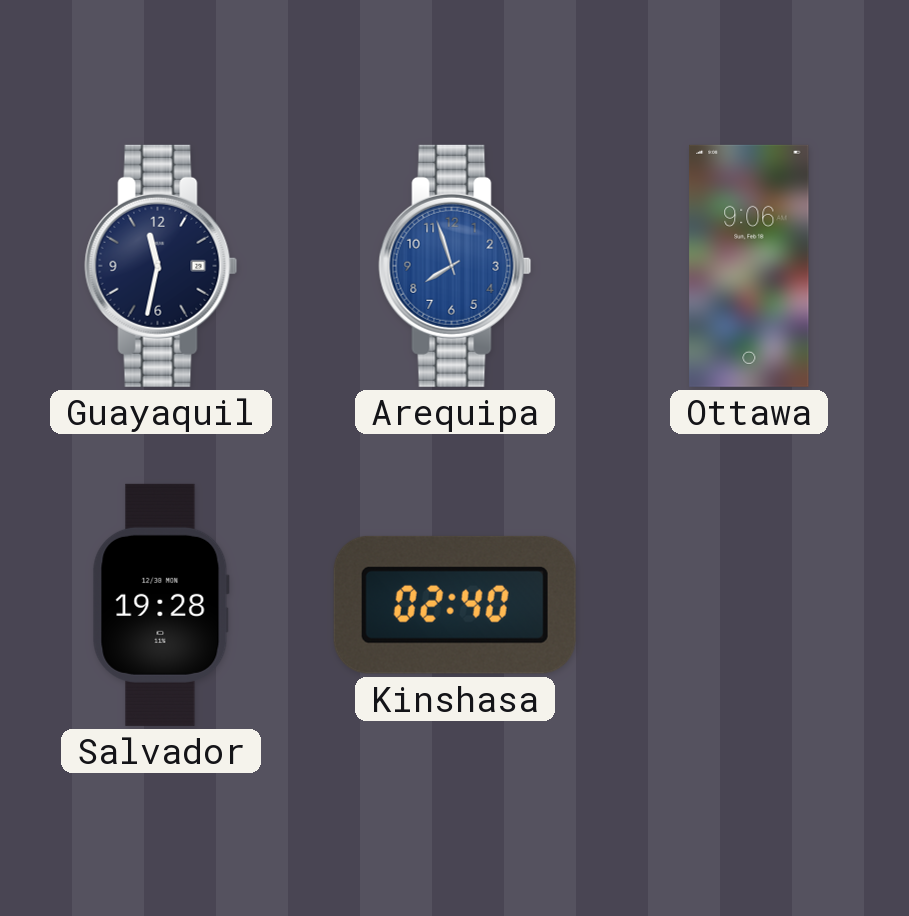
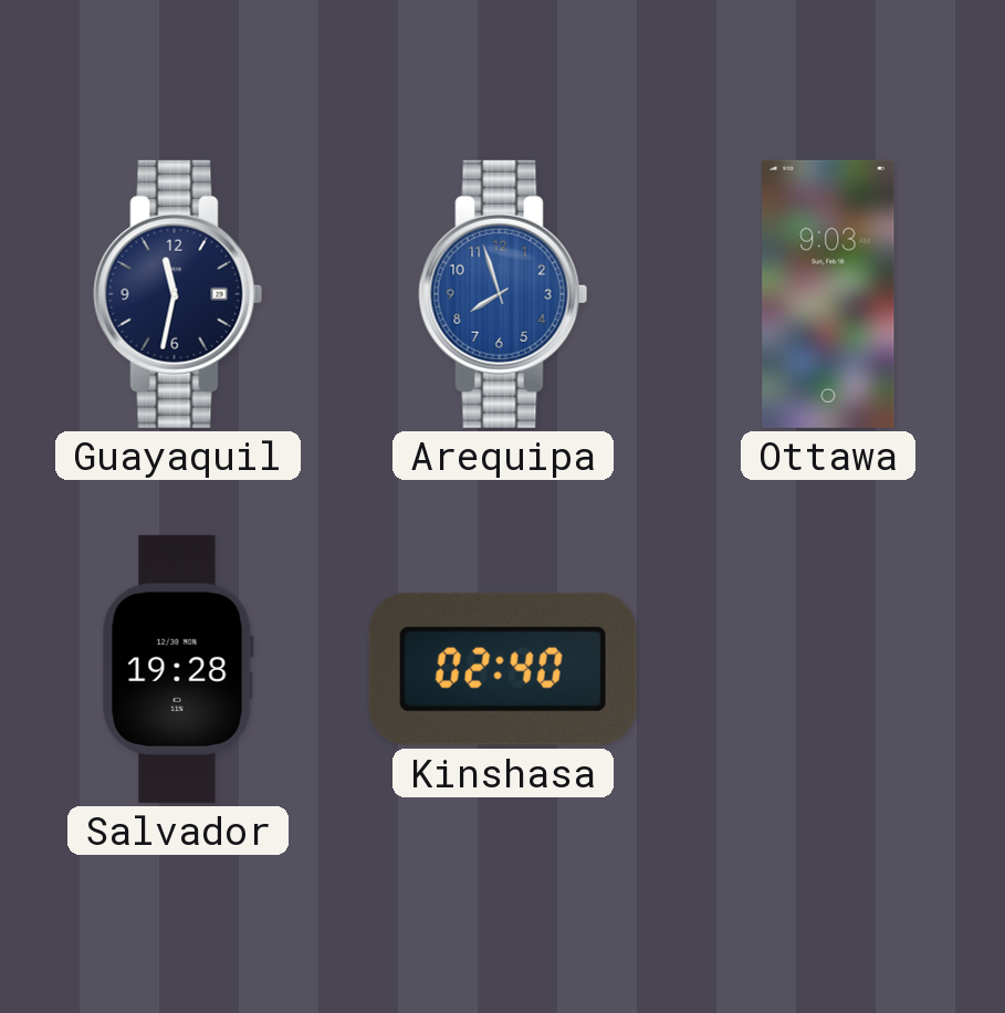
Ottawa: 9:06 -> 9:03
